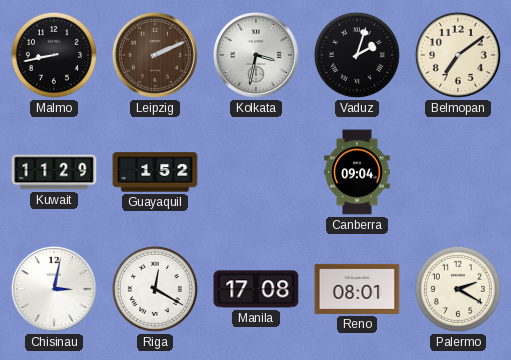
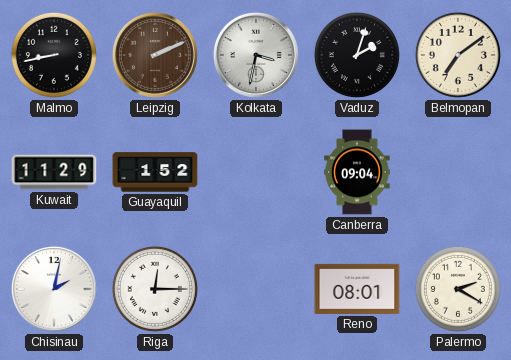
Chisinau: 3:02 -> 2:02
Riga: 12:20 -> 12:15
Manila: 17:08 -> none
